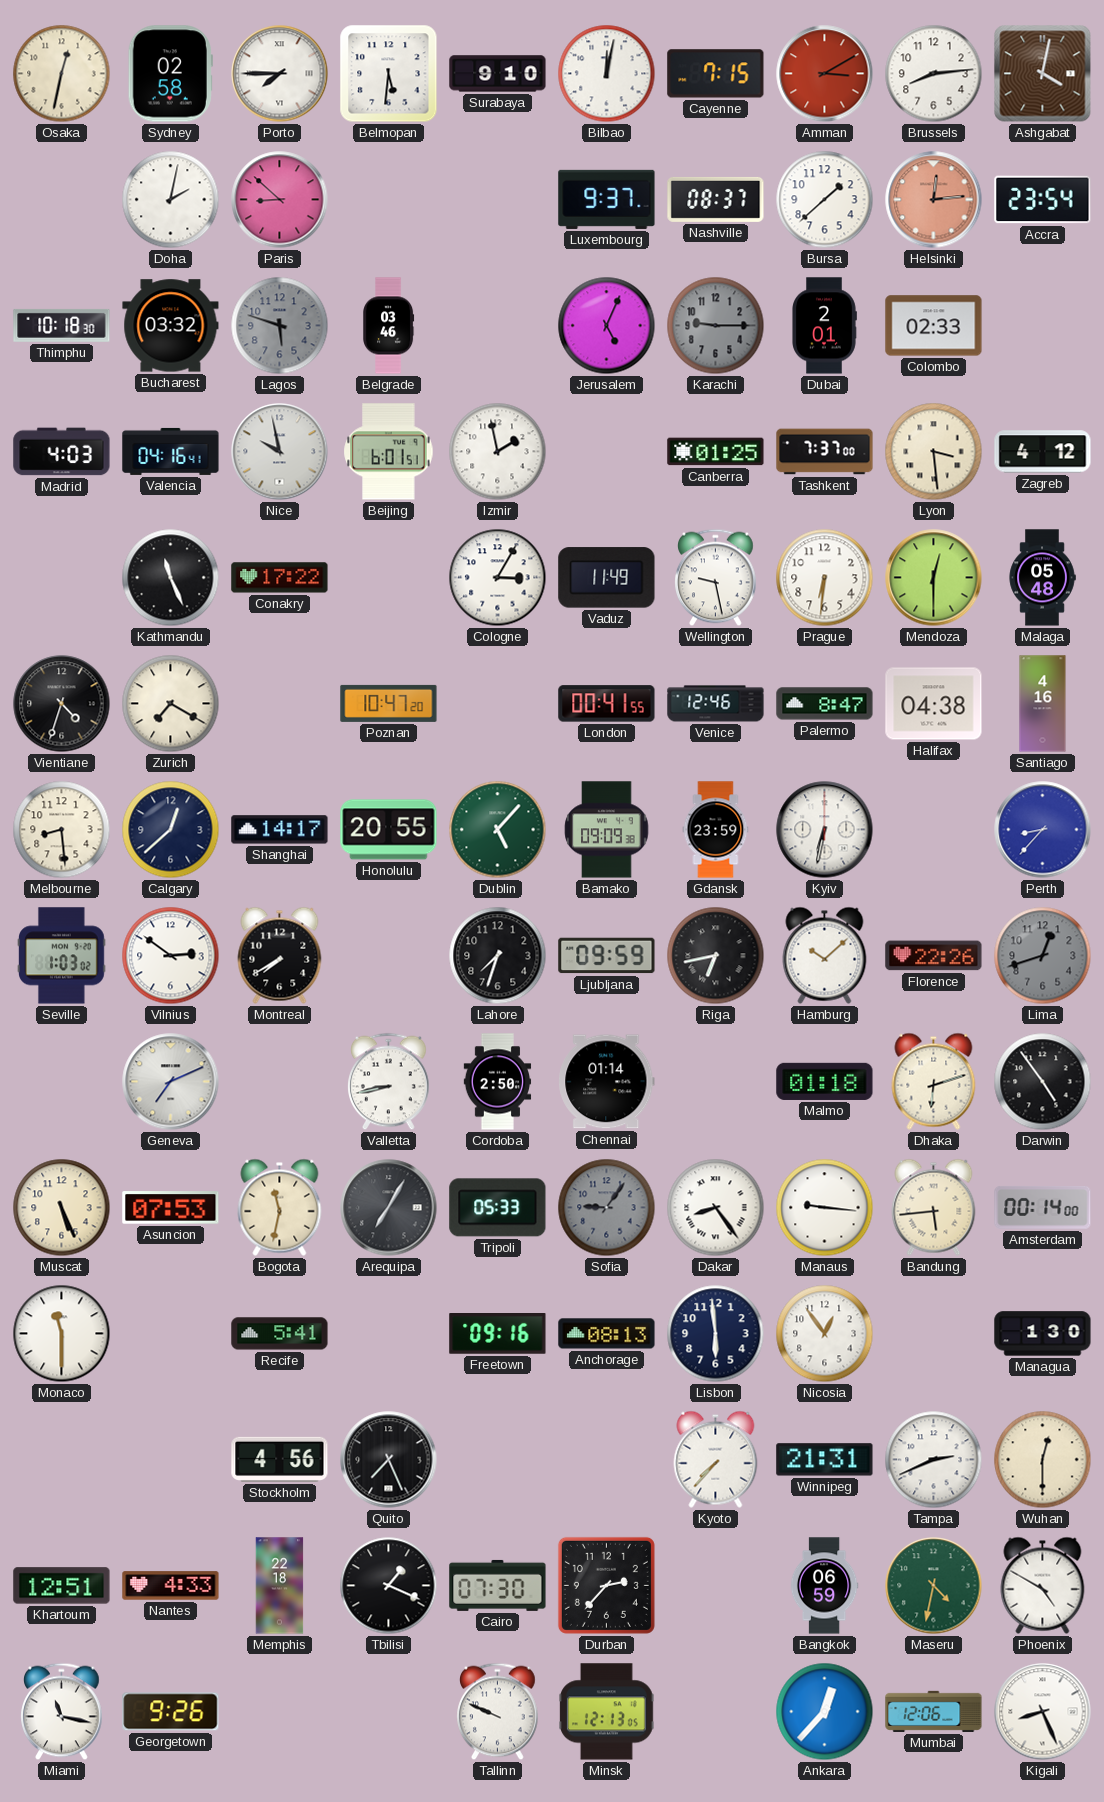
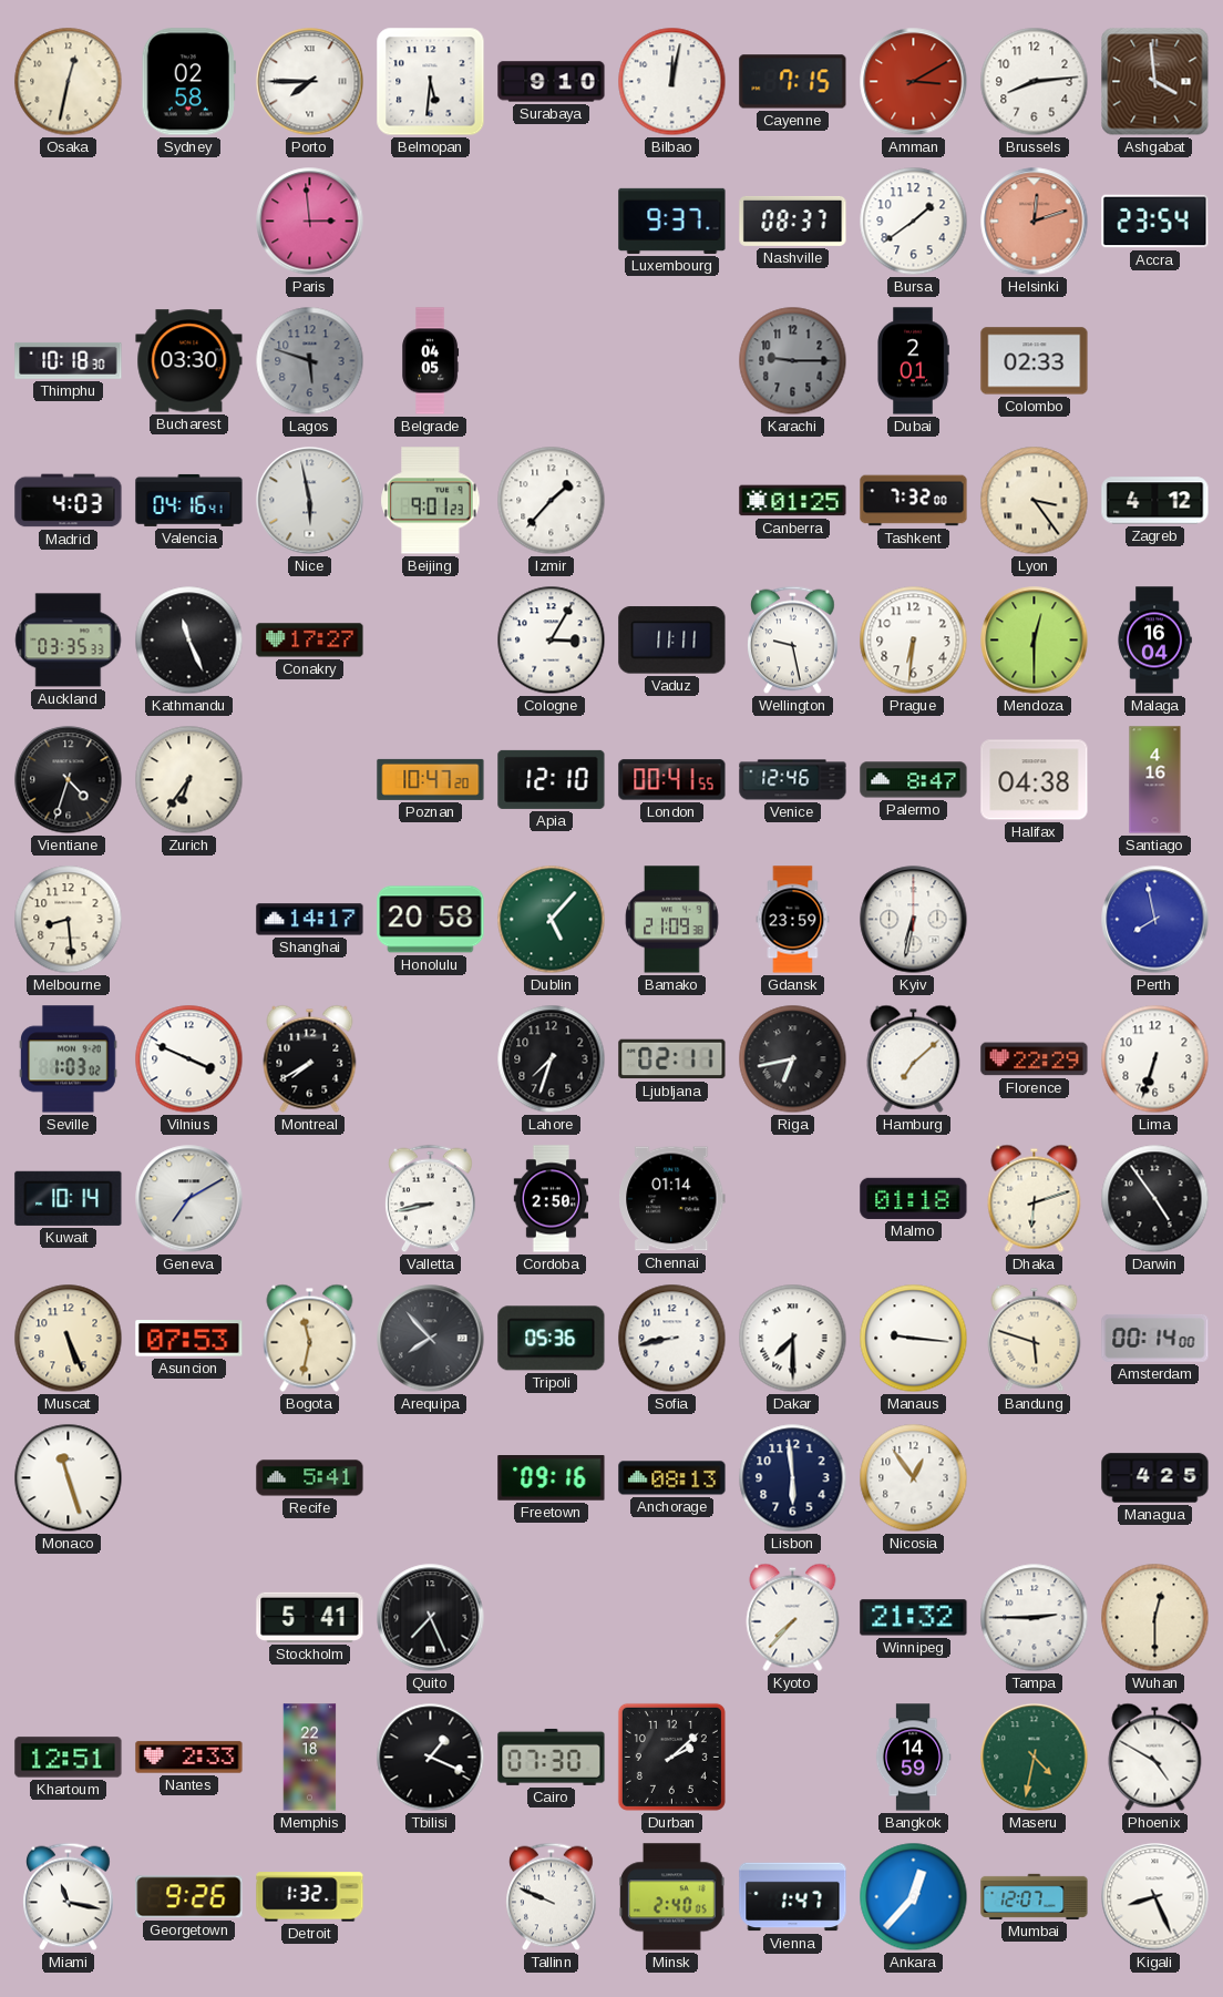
Ashgabat: 4:02 -> 3:59
Doha: 2:02 -> none
Paris: 8:52 -> 2:59
Bursa: 1:38 -> 1:39
Helsinki: 12:14 -> 12:12
Bucharest: 03:32 -> 03:30
Belgrade: 03:46 -> 04:05
Jerusalem: 5:04 -> none
Nice: 9:58 -> 5:58
Beijing: 6:01 -> 9:01
Izmir: 1:58 -> 1:37
Tashkent: 7:37 -> 7:32
Lyon: 3:29 -> 3:24
Auckland: none -> 03:35
Conakry: 17:22 -> 17:27
Vaduz: 11:49 -> 11:11
Malaga: 05:48 -> 16:04
Zurich: 7:20 -> 6:36
Apia: none -> 12:10
Calgary: 12:38 -> none
Honolulu: 20:55 -> 20:58
Bamako: 09:09 -> 21:09
Perth: 8:37 -> 7:58
Vilnius: 2:51 -> 3:49
Ljubljana: 09:59 -> 02:11
Hamburg: 10:08 -> 7:08
Florence: 22:26 -> 22:29
Lima: 12:42 -> 6:33
Lima dial: grey -> white
Kuwait: none -> 10:14
Geneva: 7:11 -> 7:10
Arequipa: 7:05 -> 7:53
Tripoli: 05:33 -> 05:36
Sofia: 9:06 -> 8:43
Sofia dial: grey -> white
Dakar: 8:24 -> 7:30
Bandung: 5:44 -> 5:48
Monaco: 11:30 -> 11:27
Managua: 1:30 -> 4:25
Stockholm: 4:56 -> 5:41
Winnipeg: 21:31 -> 21:32
Tampa: 2:41 -> 2:45
Nantes: 4:33 -> 2:33
Durban: 2:37 -> 2:08
Bangkok: 06:59 -> 14:59
Detroit: none -> 1:32
Minsk: 12:13 -> 2:40
Vienna: none -> 1:47
Mumbai: 12:06 -> 12:07
